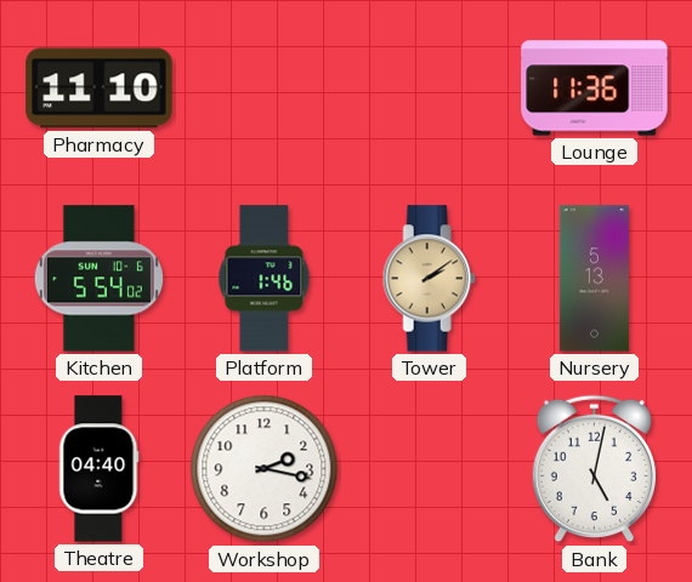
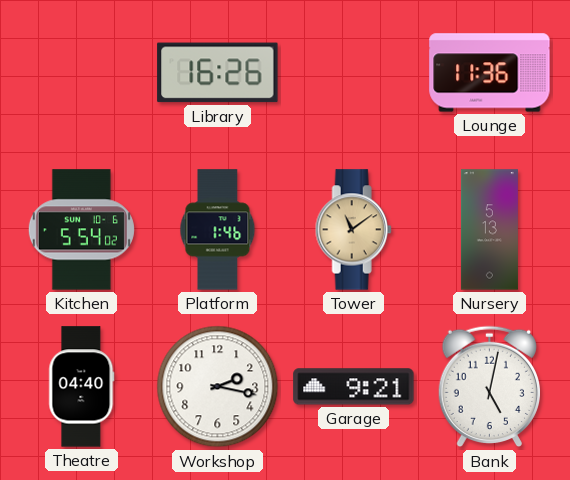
Pharmacy: 11:10 -> none
Library: none -> 16:26
Tower: 2:09 -> 11:09
Garage: none -> 9:21
